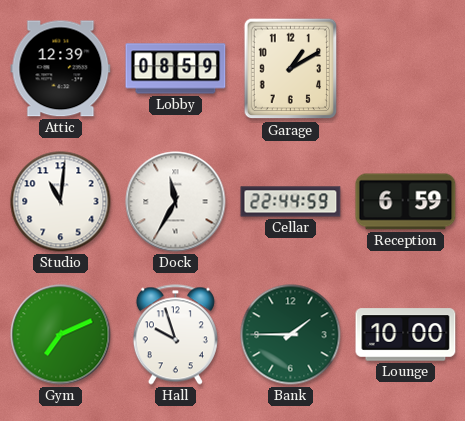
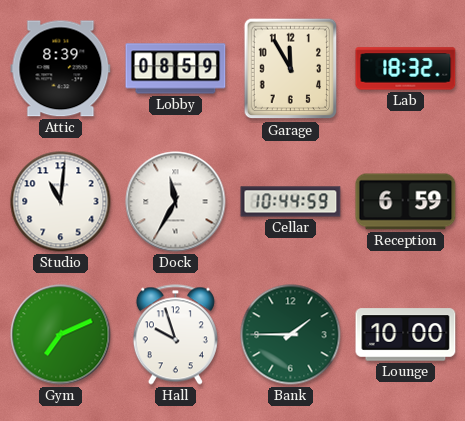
Attic: 12:39 -> 8:39
Garage: 1:10 -> 11:55
Lab: none -> 18:32
Cellar: 22:44 -> 10:44
